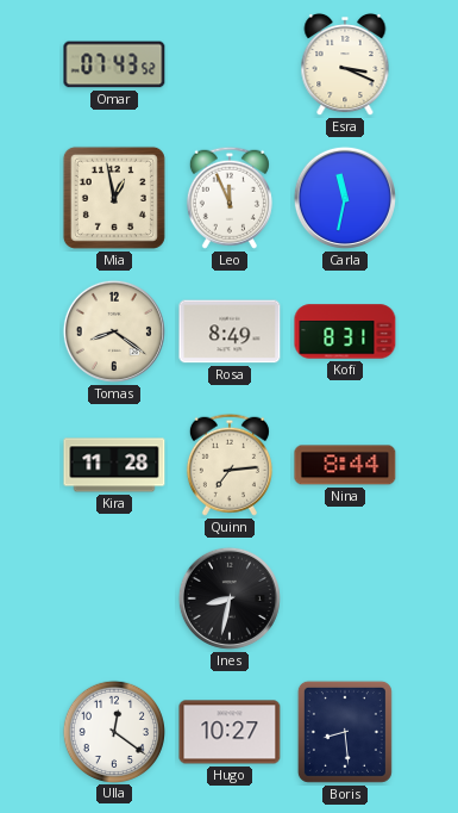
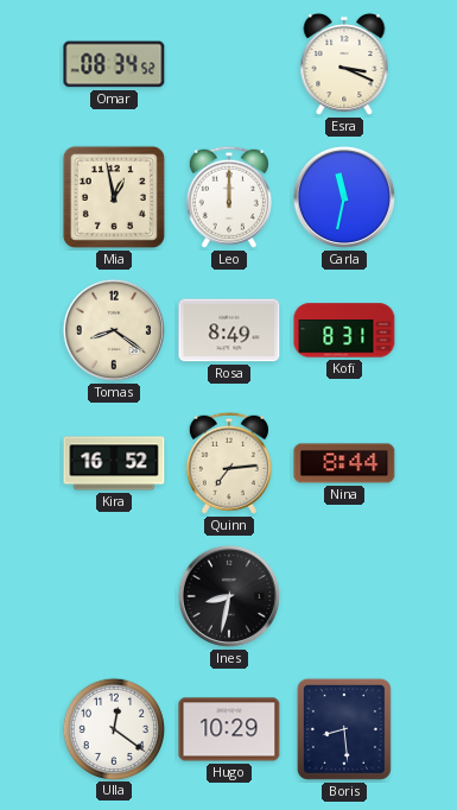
Omar: 07:43 -> 08:34
Leo: 11:56 -> 12:00
Kira: 11:28 -> 16:52
Hugo: 10:27 -> 10:29
